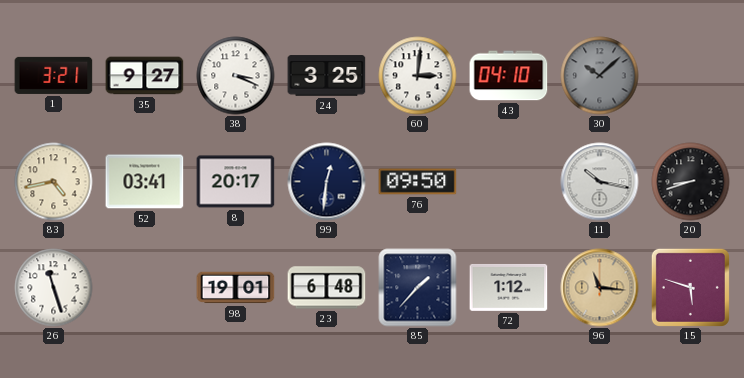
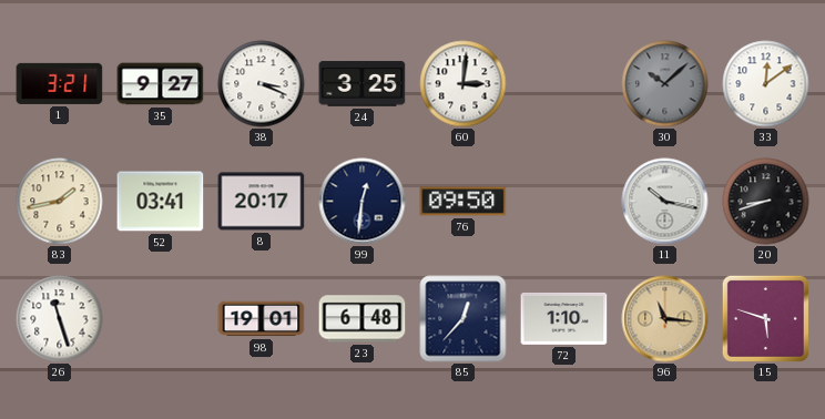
43: 04:10 -> none
33: none -> 12:09
83: 4:43 -> 1:43
85: 1:37 -> 12:37
72: 1:12 -> 1:10
